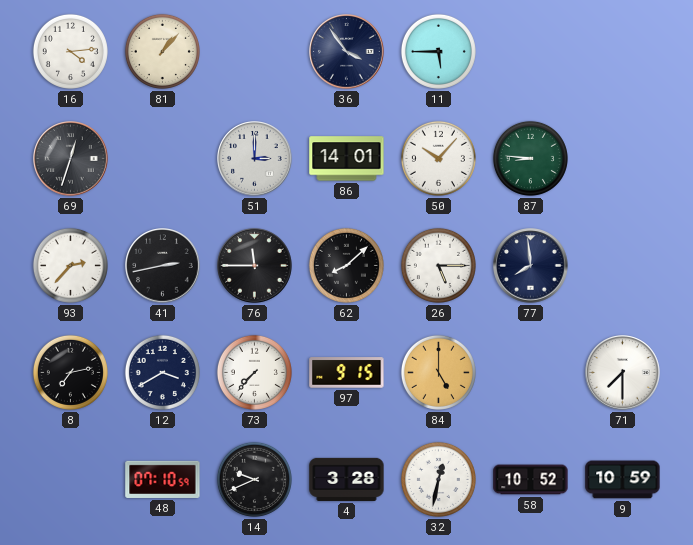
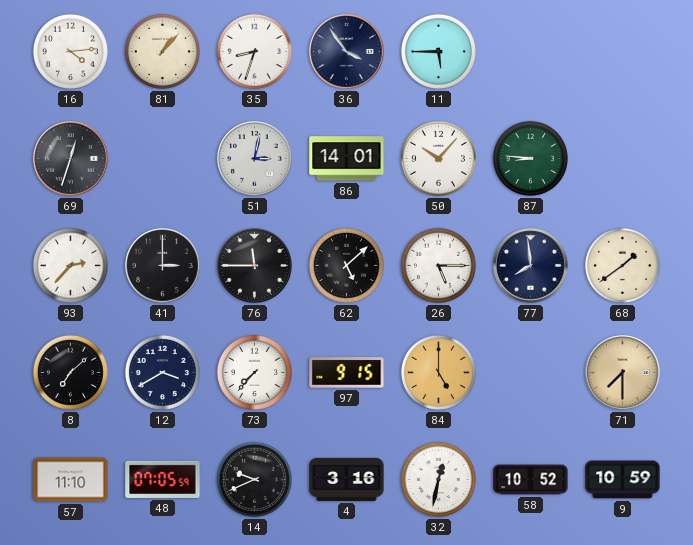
35: none -> 8:33
51: 3:00 -> 3:02
41: 2:43 -> 3:00
62: 8:08 -> 5:08
68: none -> 1:39
8: 7:13 -> 7:08
71 dial: white -> champagne
57: none -> 11:10
48: 07:10 -> 07:05
4: 3:28 -> 3:16
